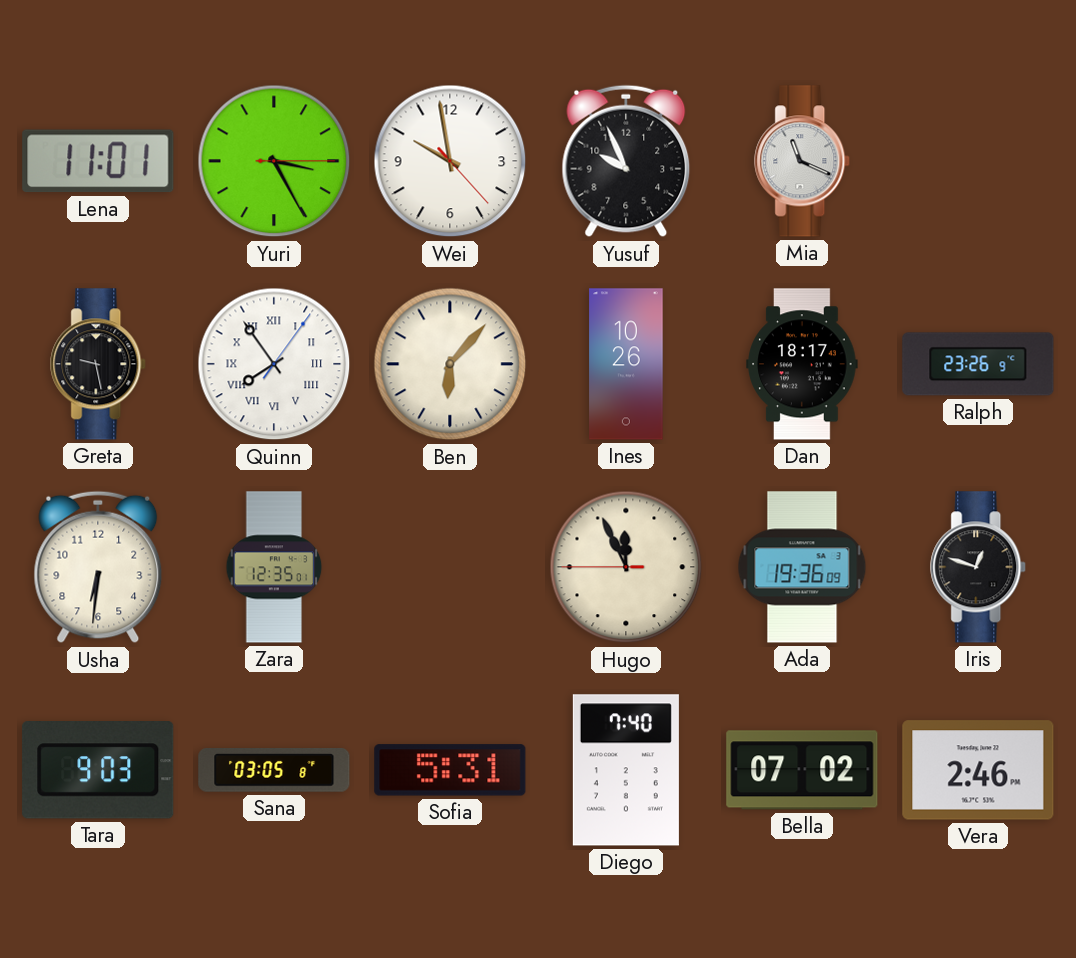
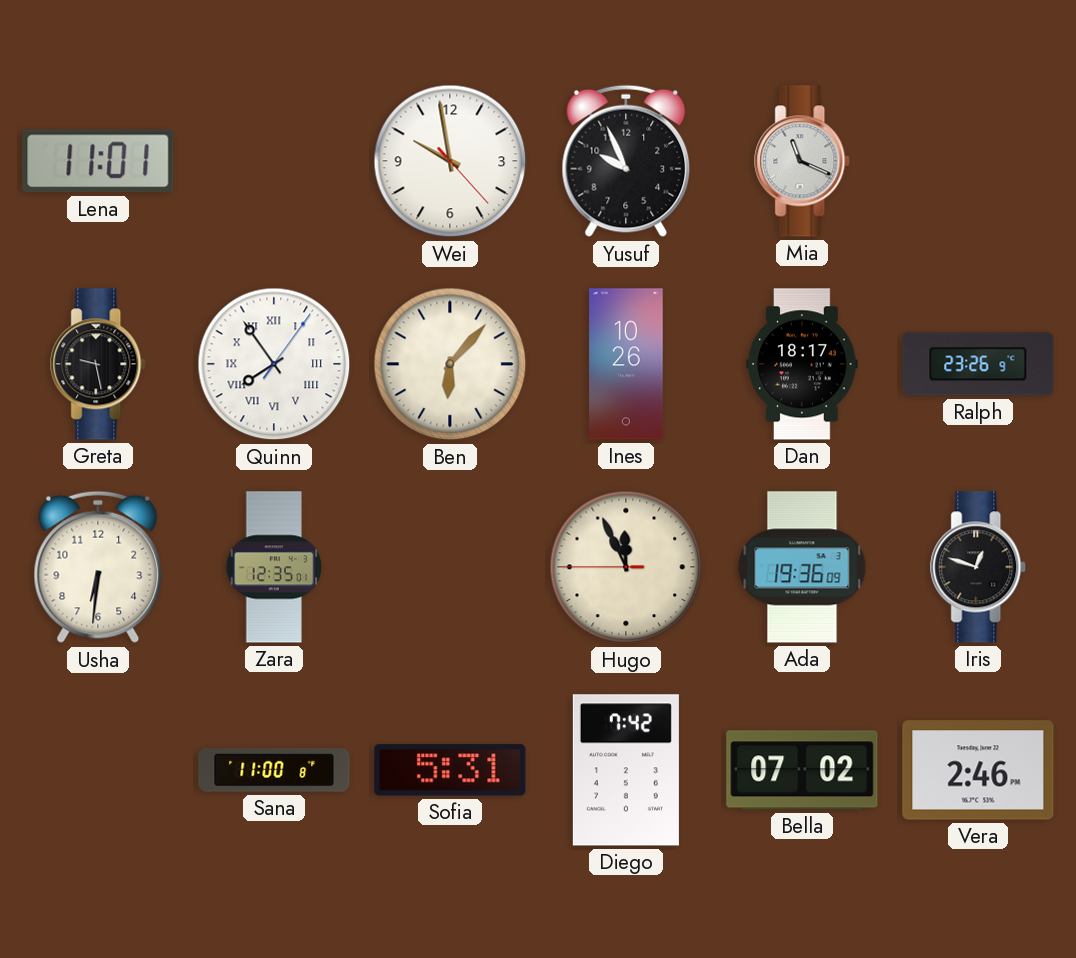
Yuri: 3:25 -> none
Tara: 9:03 -> none
Sana: 03:05 -> 11:00
Diego: 7:40 -> 7:42
